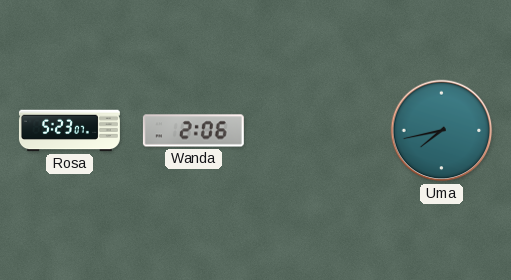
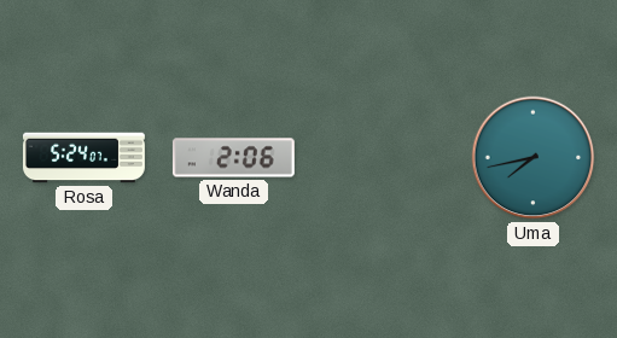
Rosa: 5:23 -> 5:24
